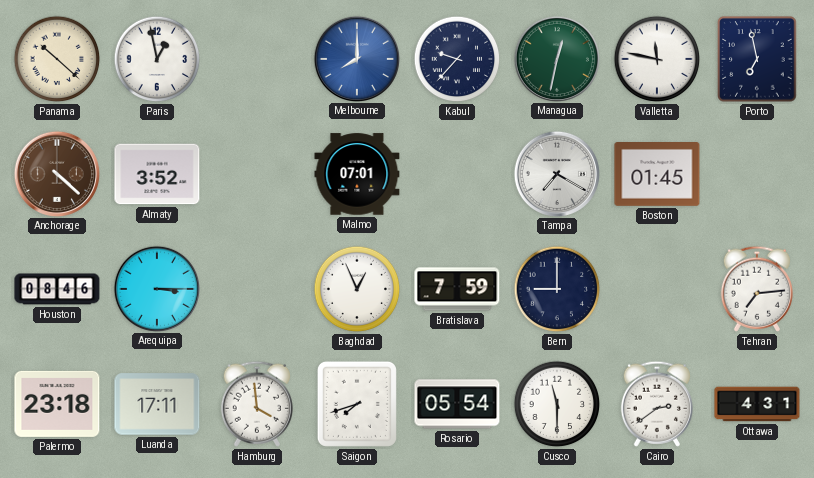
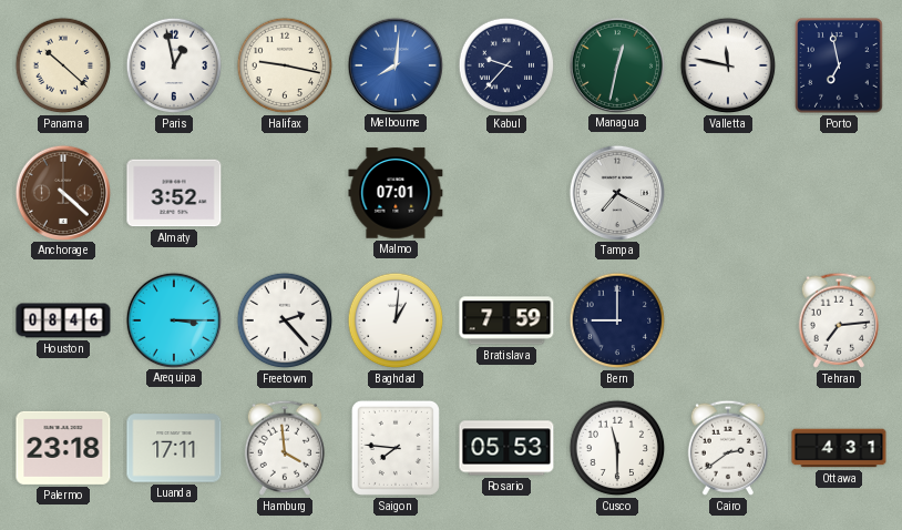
Halifax: none -> 9:17
Melbourne: 8:00 -> 8:01
Boston: 01:45 -> none
Freetown: none -> 2:23
Baghdad: 12:56 -> 1:01
Saigon: 7:42 -> 7:46
Rosario: 05:54 -> 05:53
